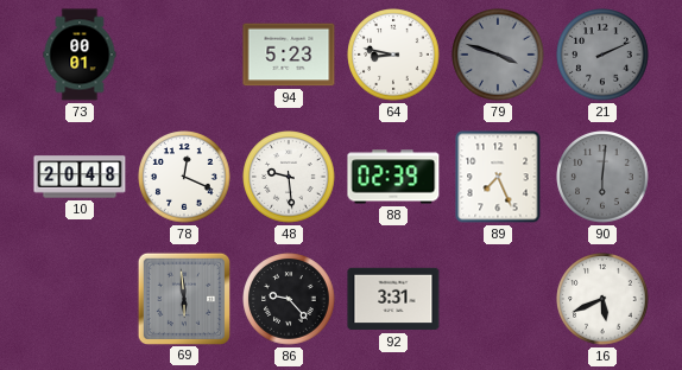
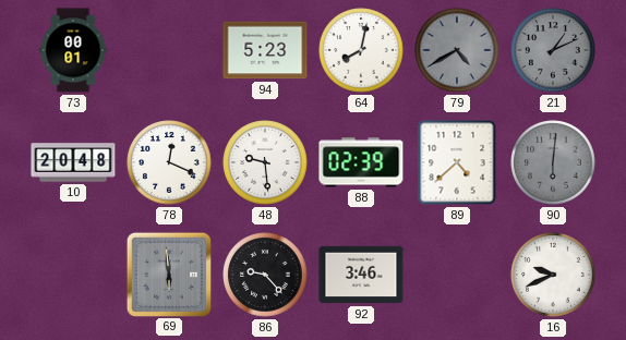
64: 8:47 -> 8:02
79: 3:48 -> 4:40
21: 2:11 -> 1:11
89: 7:26 -> 4:38
92: 3:31 -> 3:46
16: 5:41 -> 9:41
